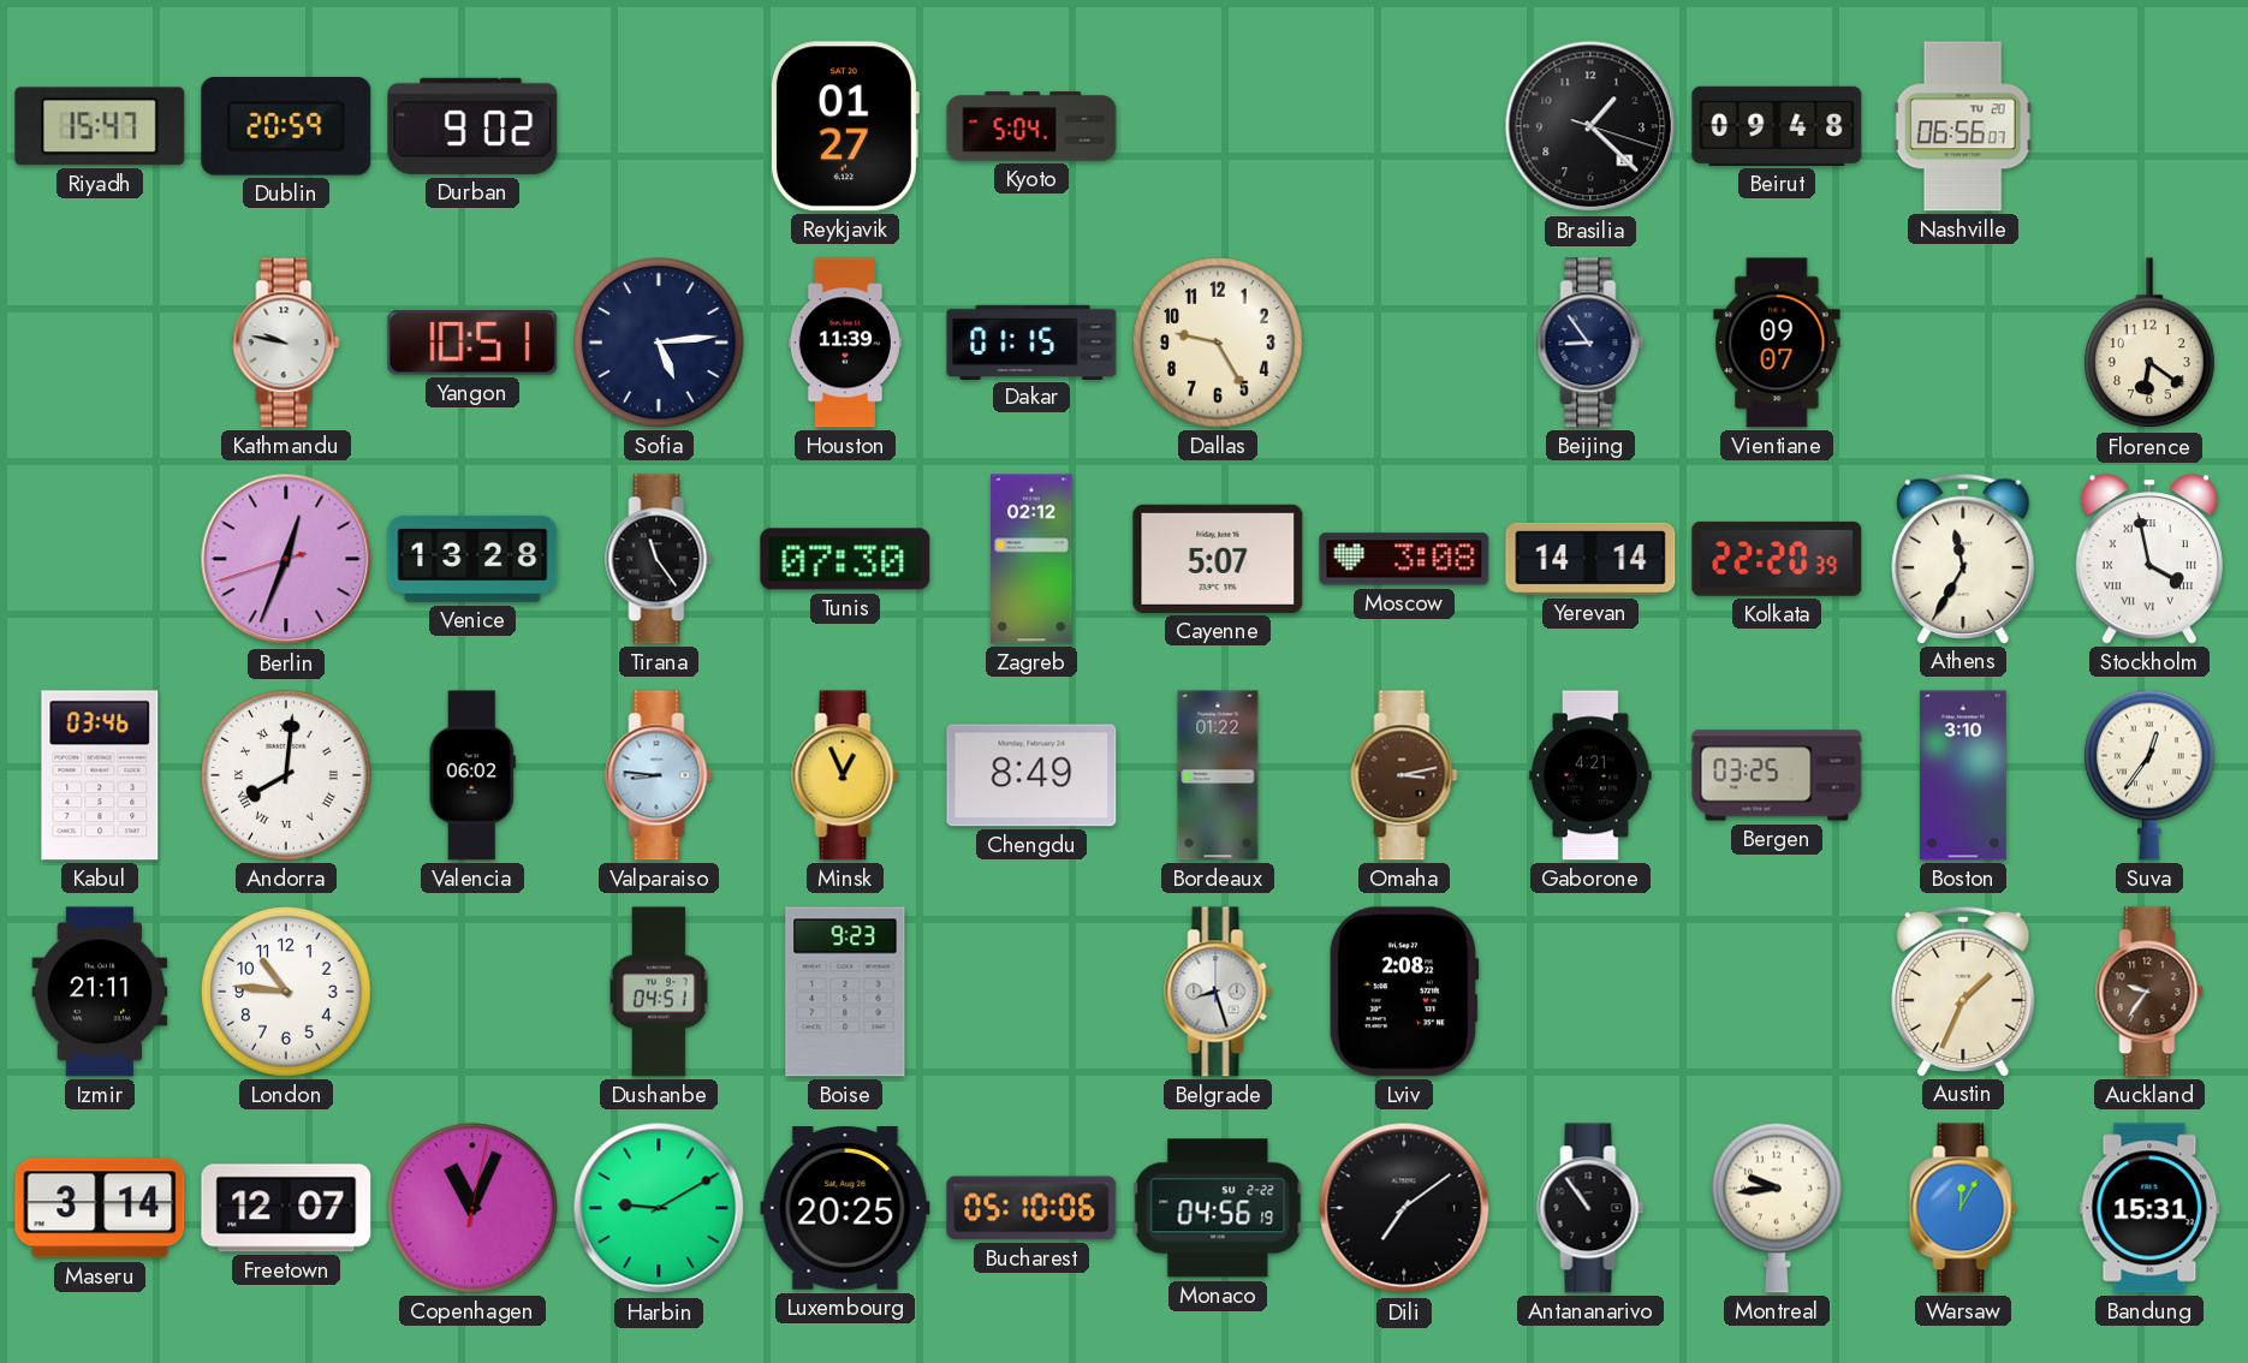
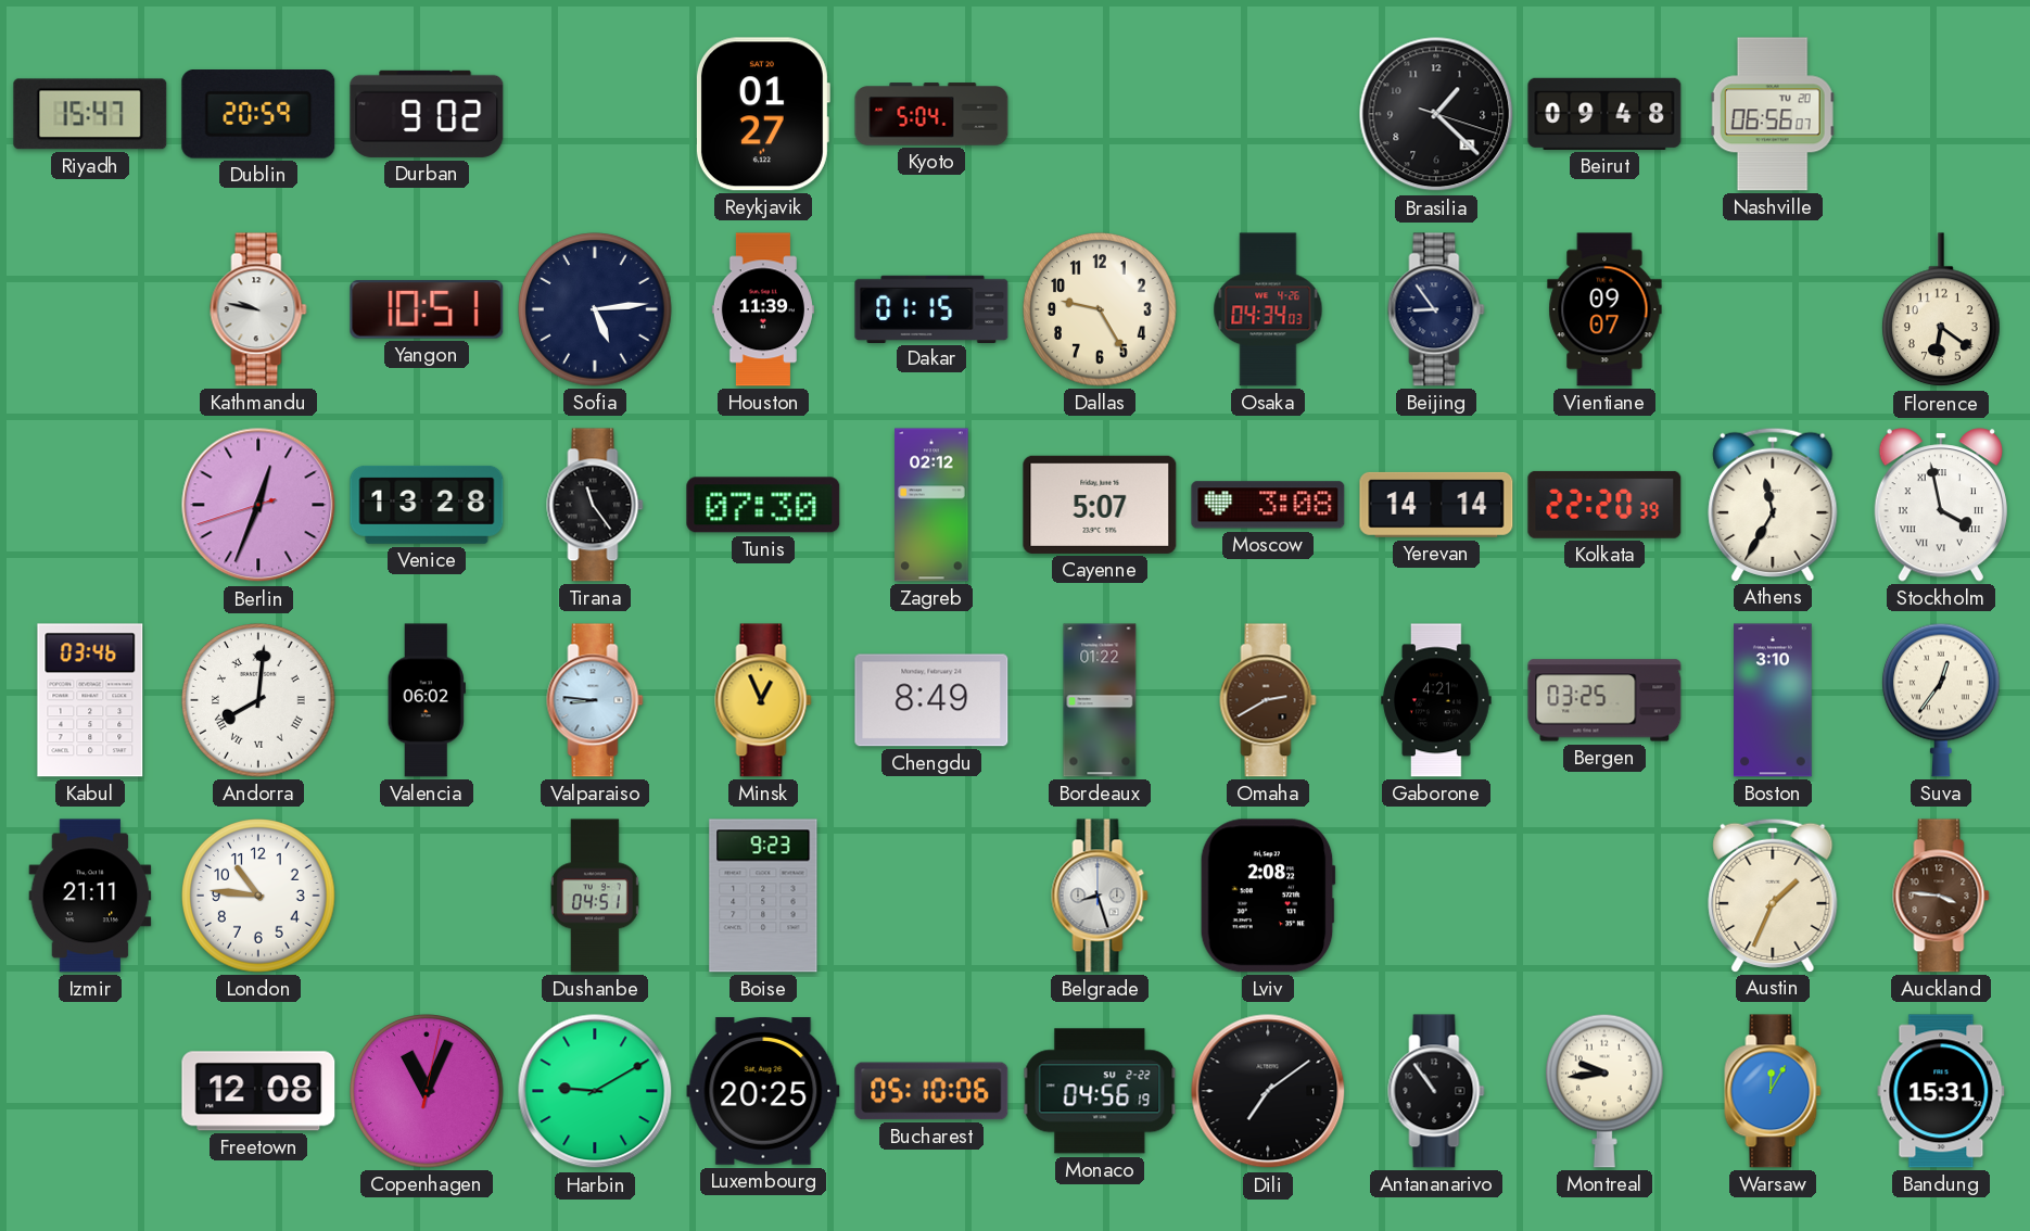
Osaka: none -> 04:34
Omaha: 3:13 -> 2:40
Auckland: 9:36 -> 3:46
Maseru: 3:14 -> none
Freetown: 12:07 -> 12:08
